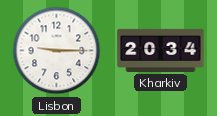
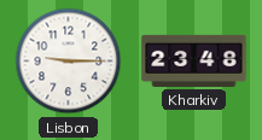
Kharkiv: 20:34 -> 23:48
